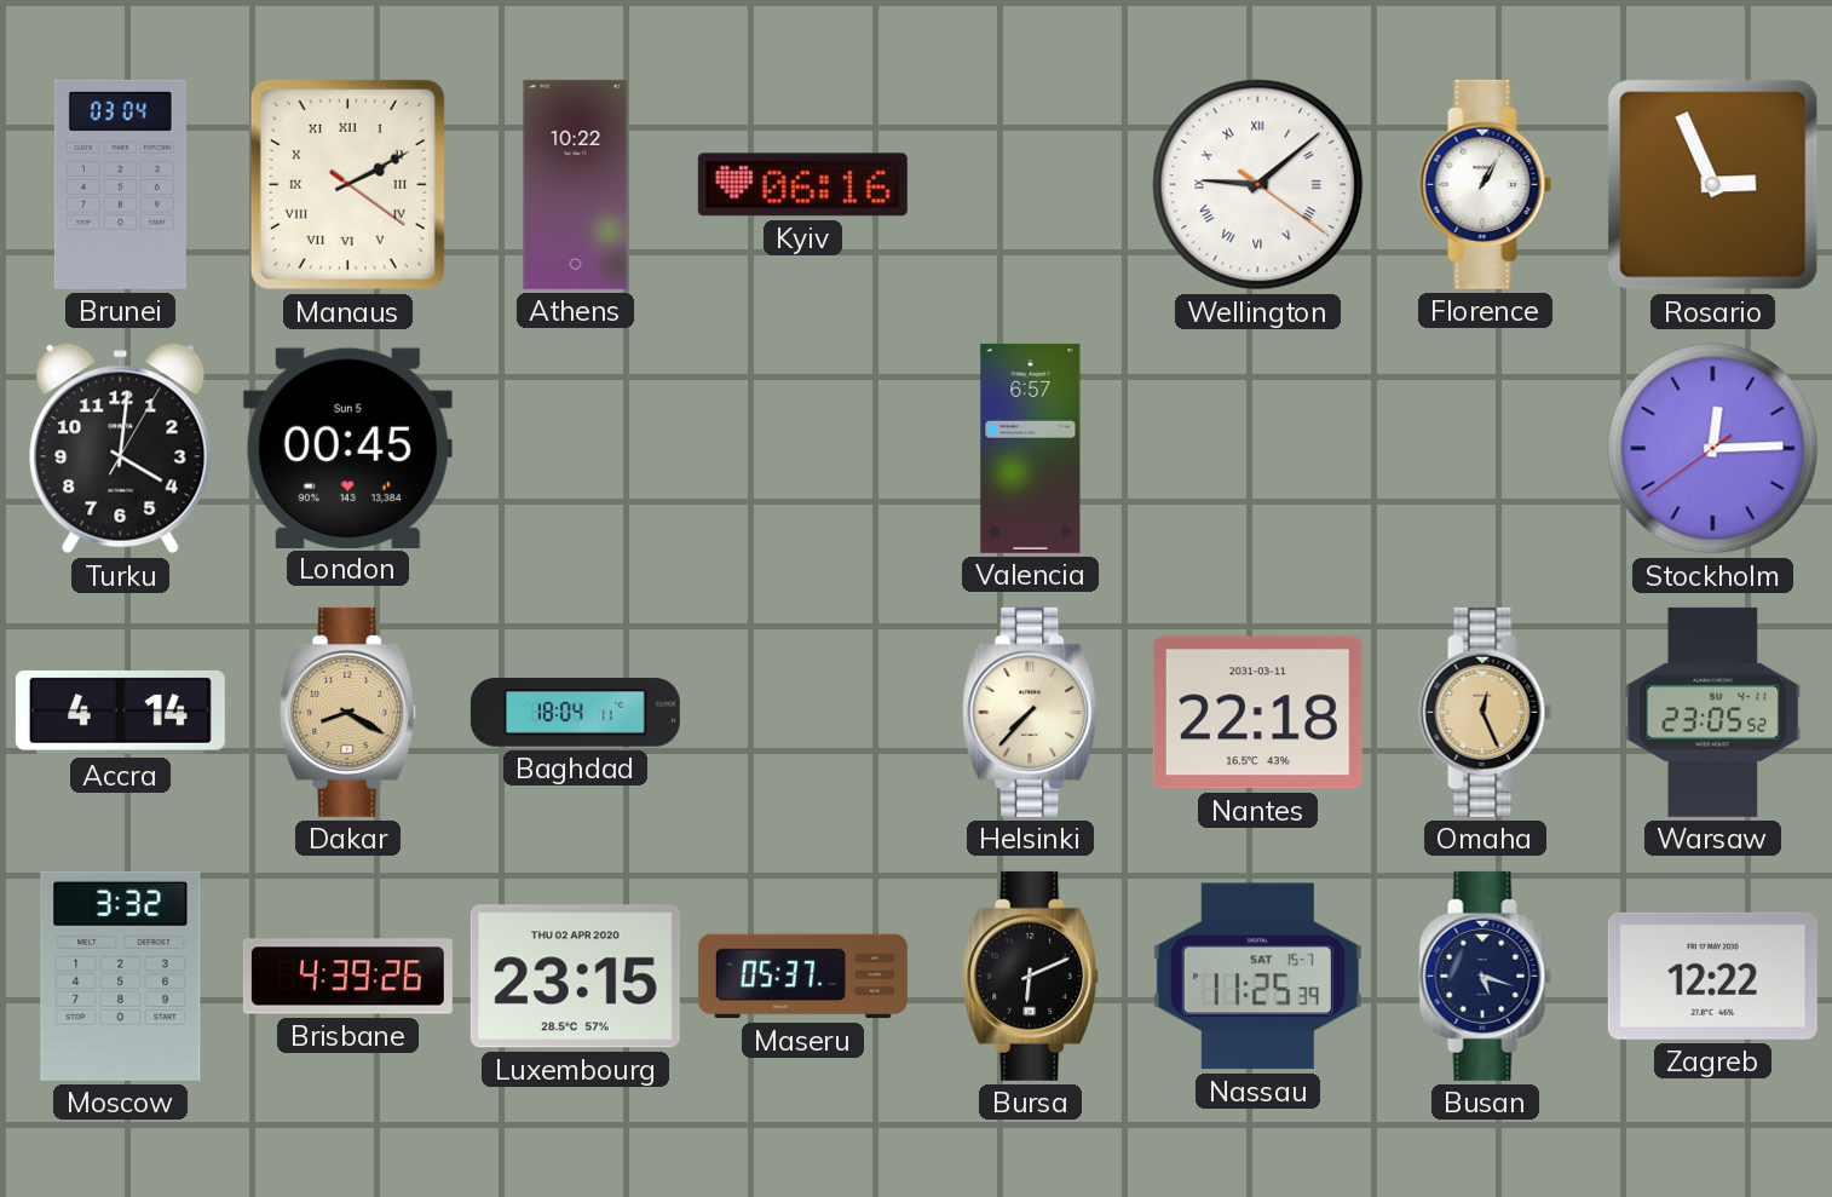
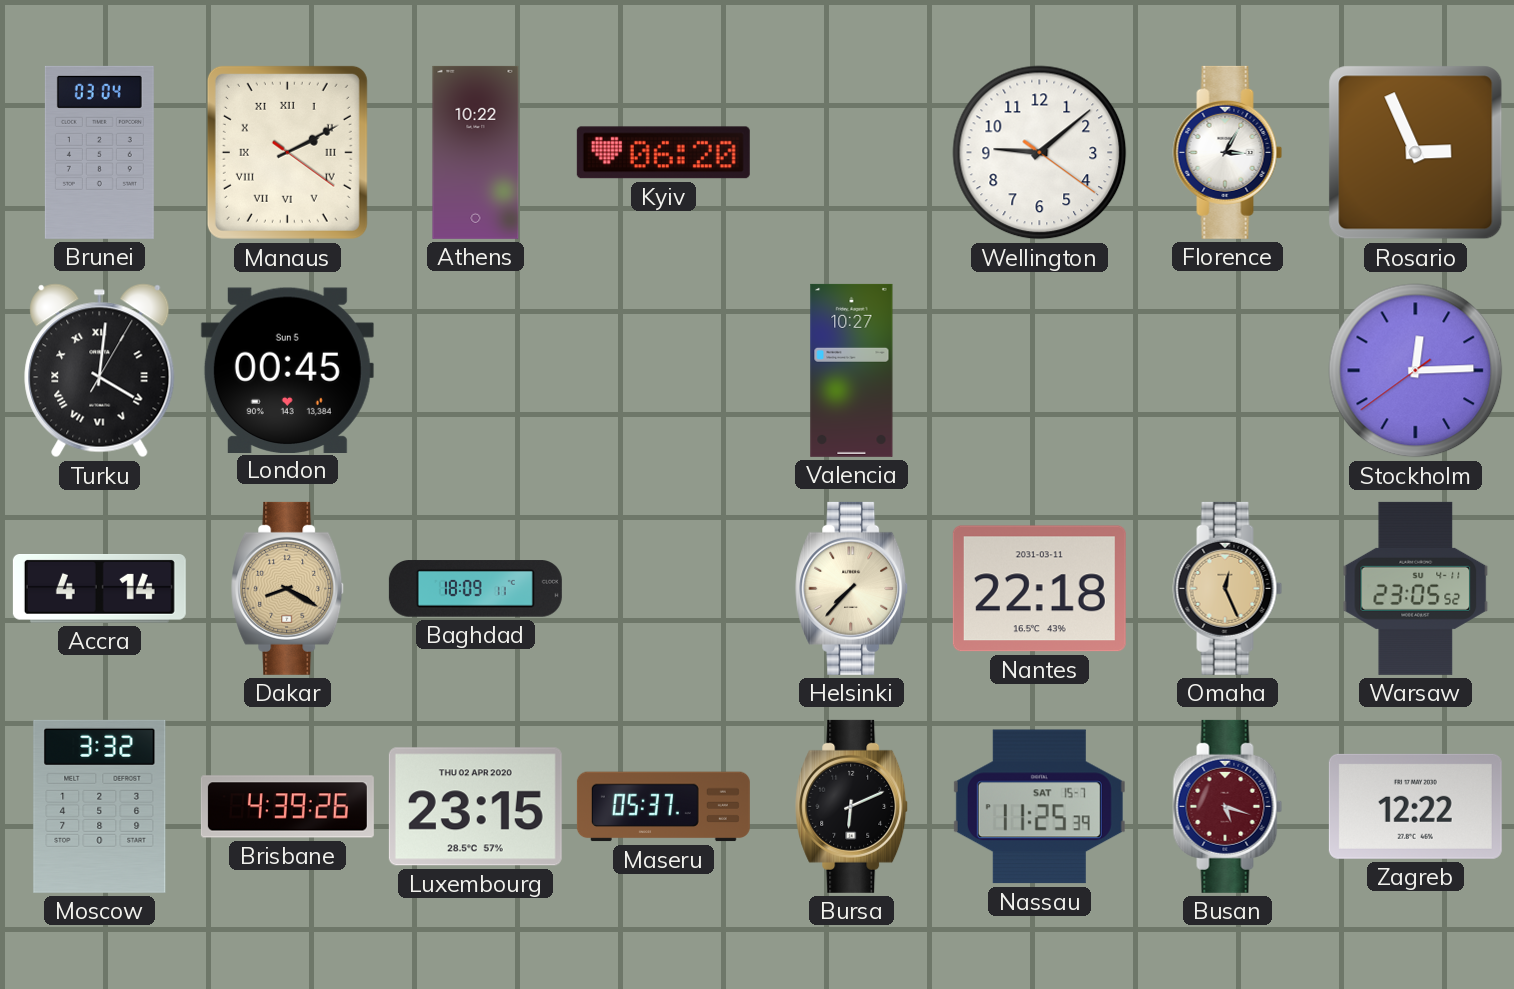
Kyiv: 06:16 -> 06:20
Wellington numerals: Roman -> Arabic
Florence: 1:05 -> 3:05
Turku numerals: Arabic -> Roman
Valencia: 6:57 -> 10:27
Baghdad: 18:04 -> 18:09
Busan dial: navy -> burgundy
